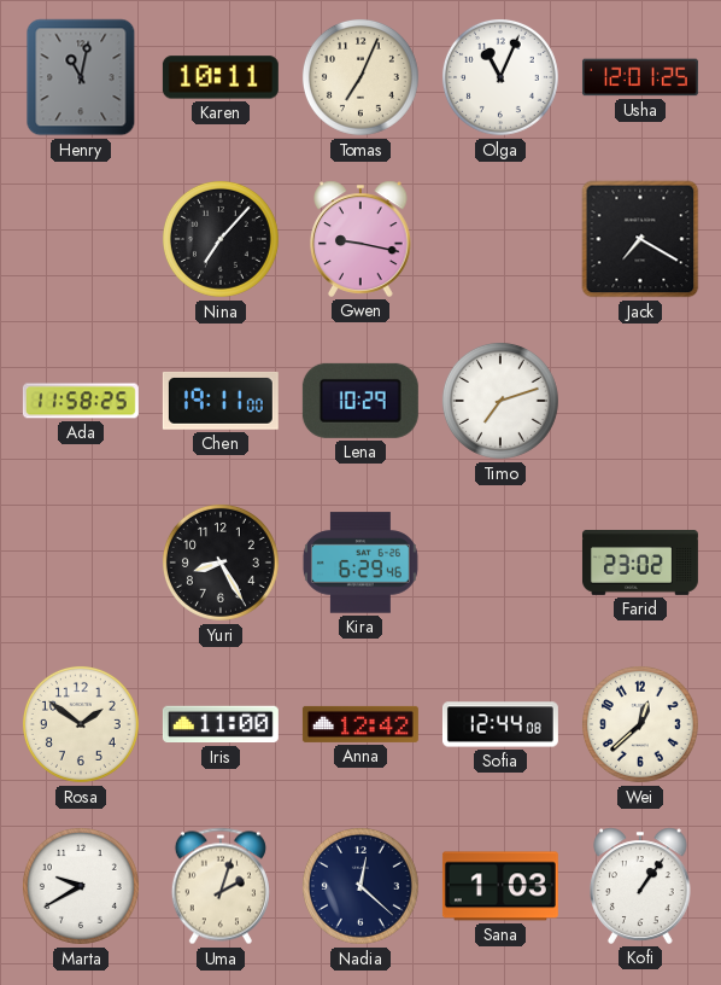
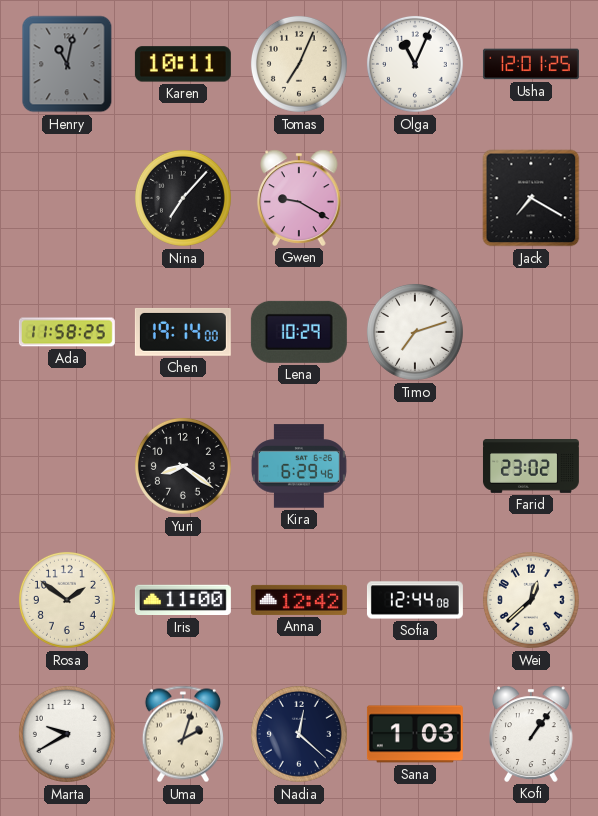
Gwen: 9:17 -> 9:20
Chen: 19:11 -> 19:14
Yuri: 8:25 -> 8:21
